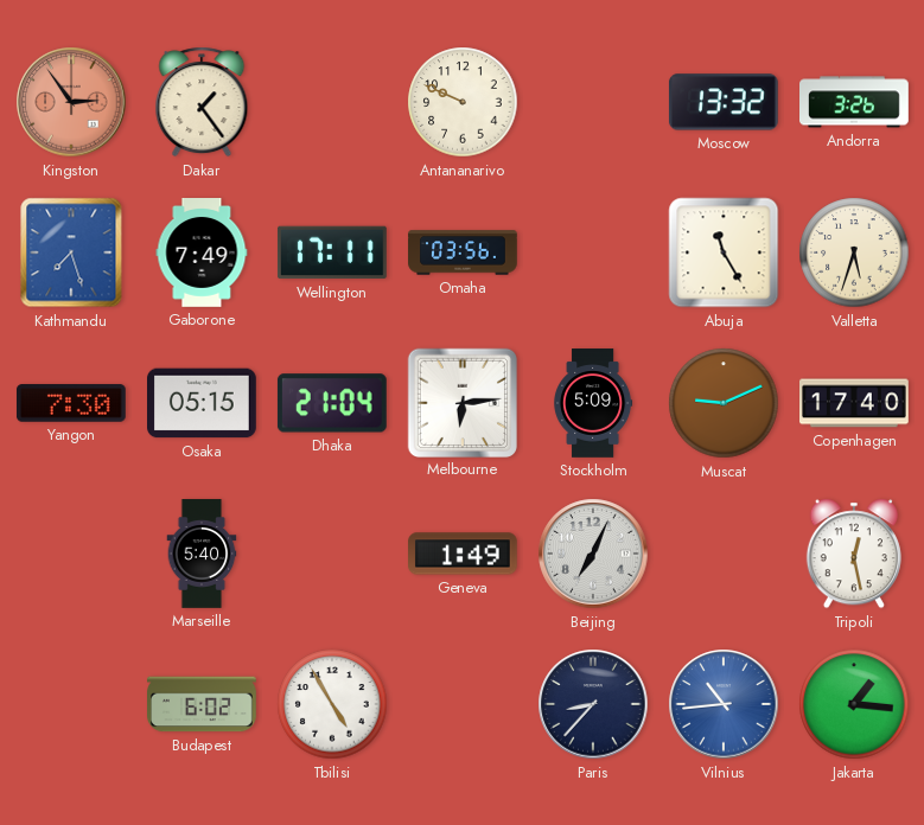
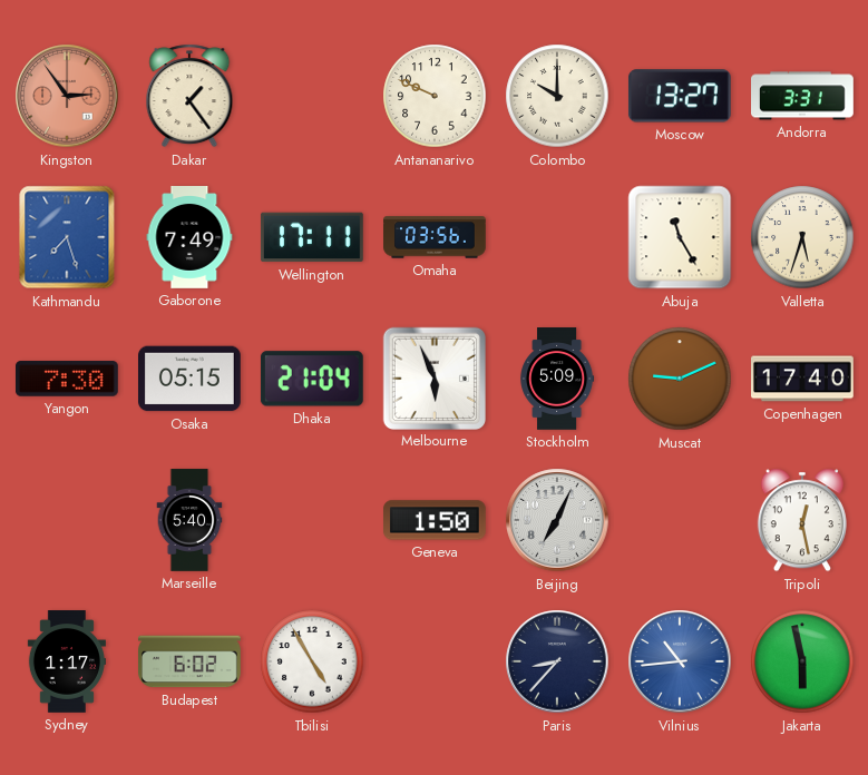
Colombo: none -> 10:00
Moscow: 13:32 -> 13:27
Andorra: 3:26 -> 3:31
Melbourne: 6:14 -> 5:56
Geneva: 1:49 -> 1:50
Sydney: none -> 1:17
Jakarta: 1:16 -> 5:58
